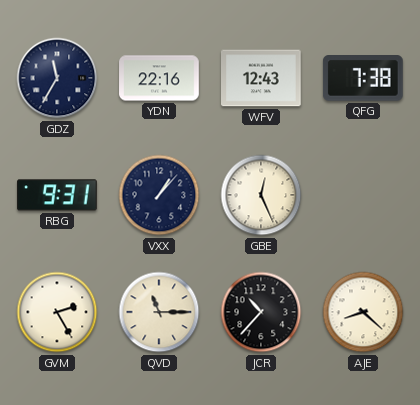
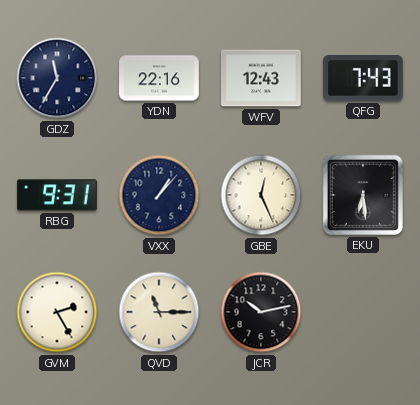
QFG: 7:38 -> 7:43
EKU: none -> 6:29
JCR: 10:37 -> 10:13
AJE: 8:22 -> none
